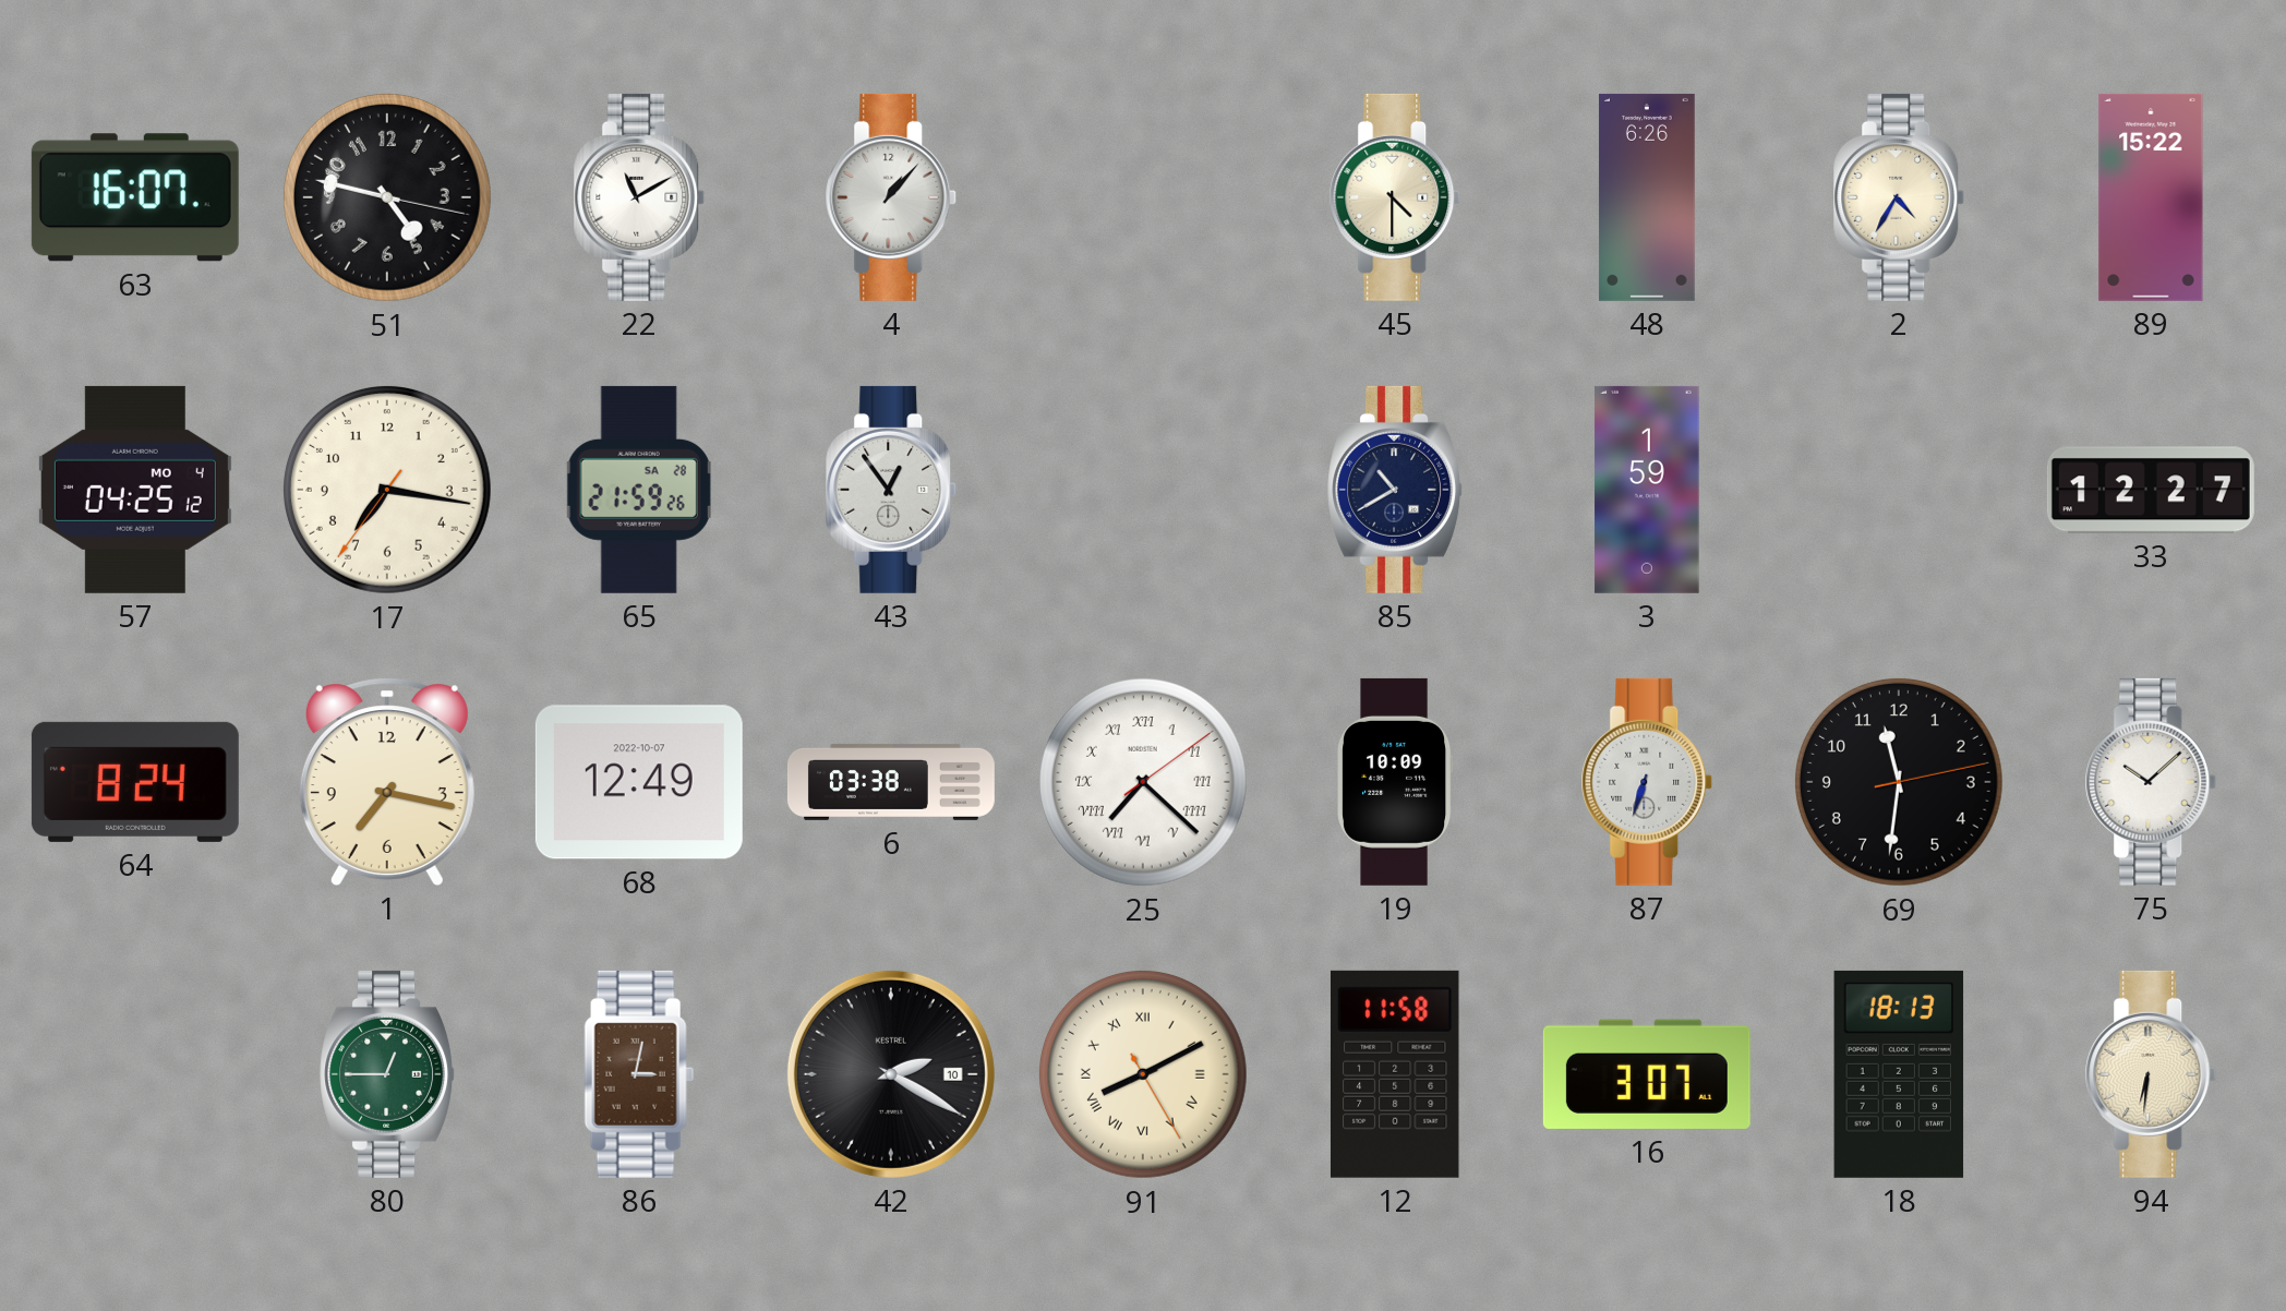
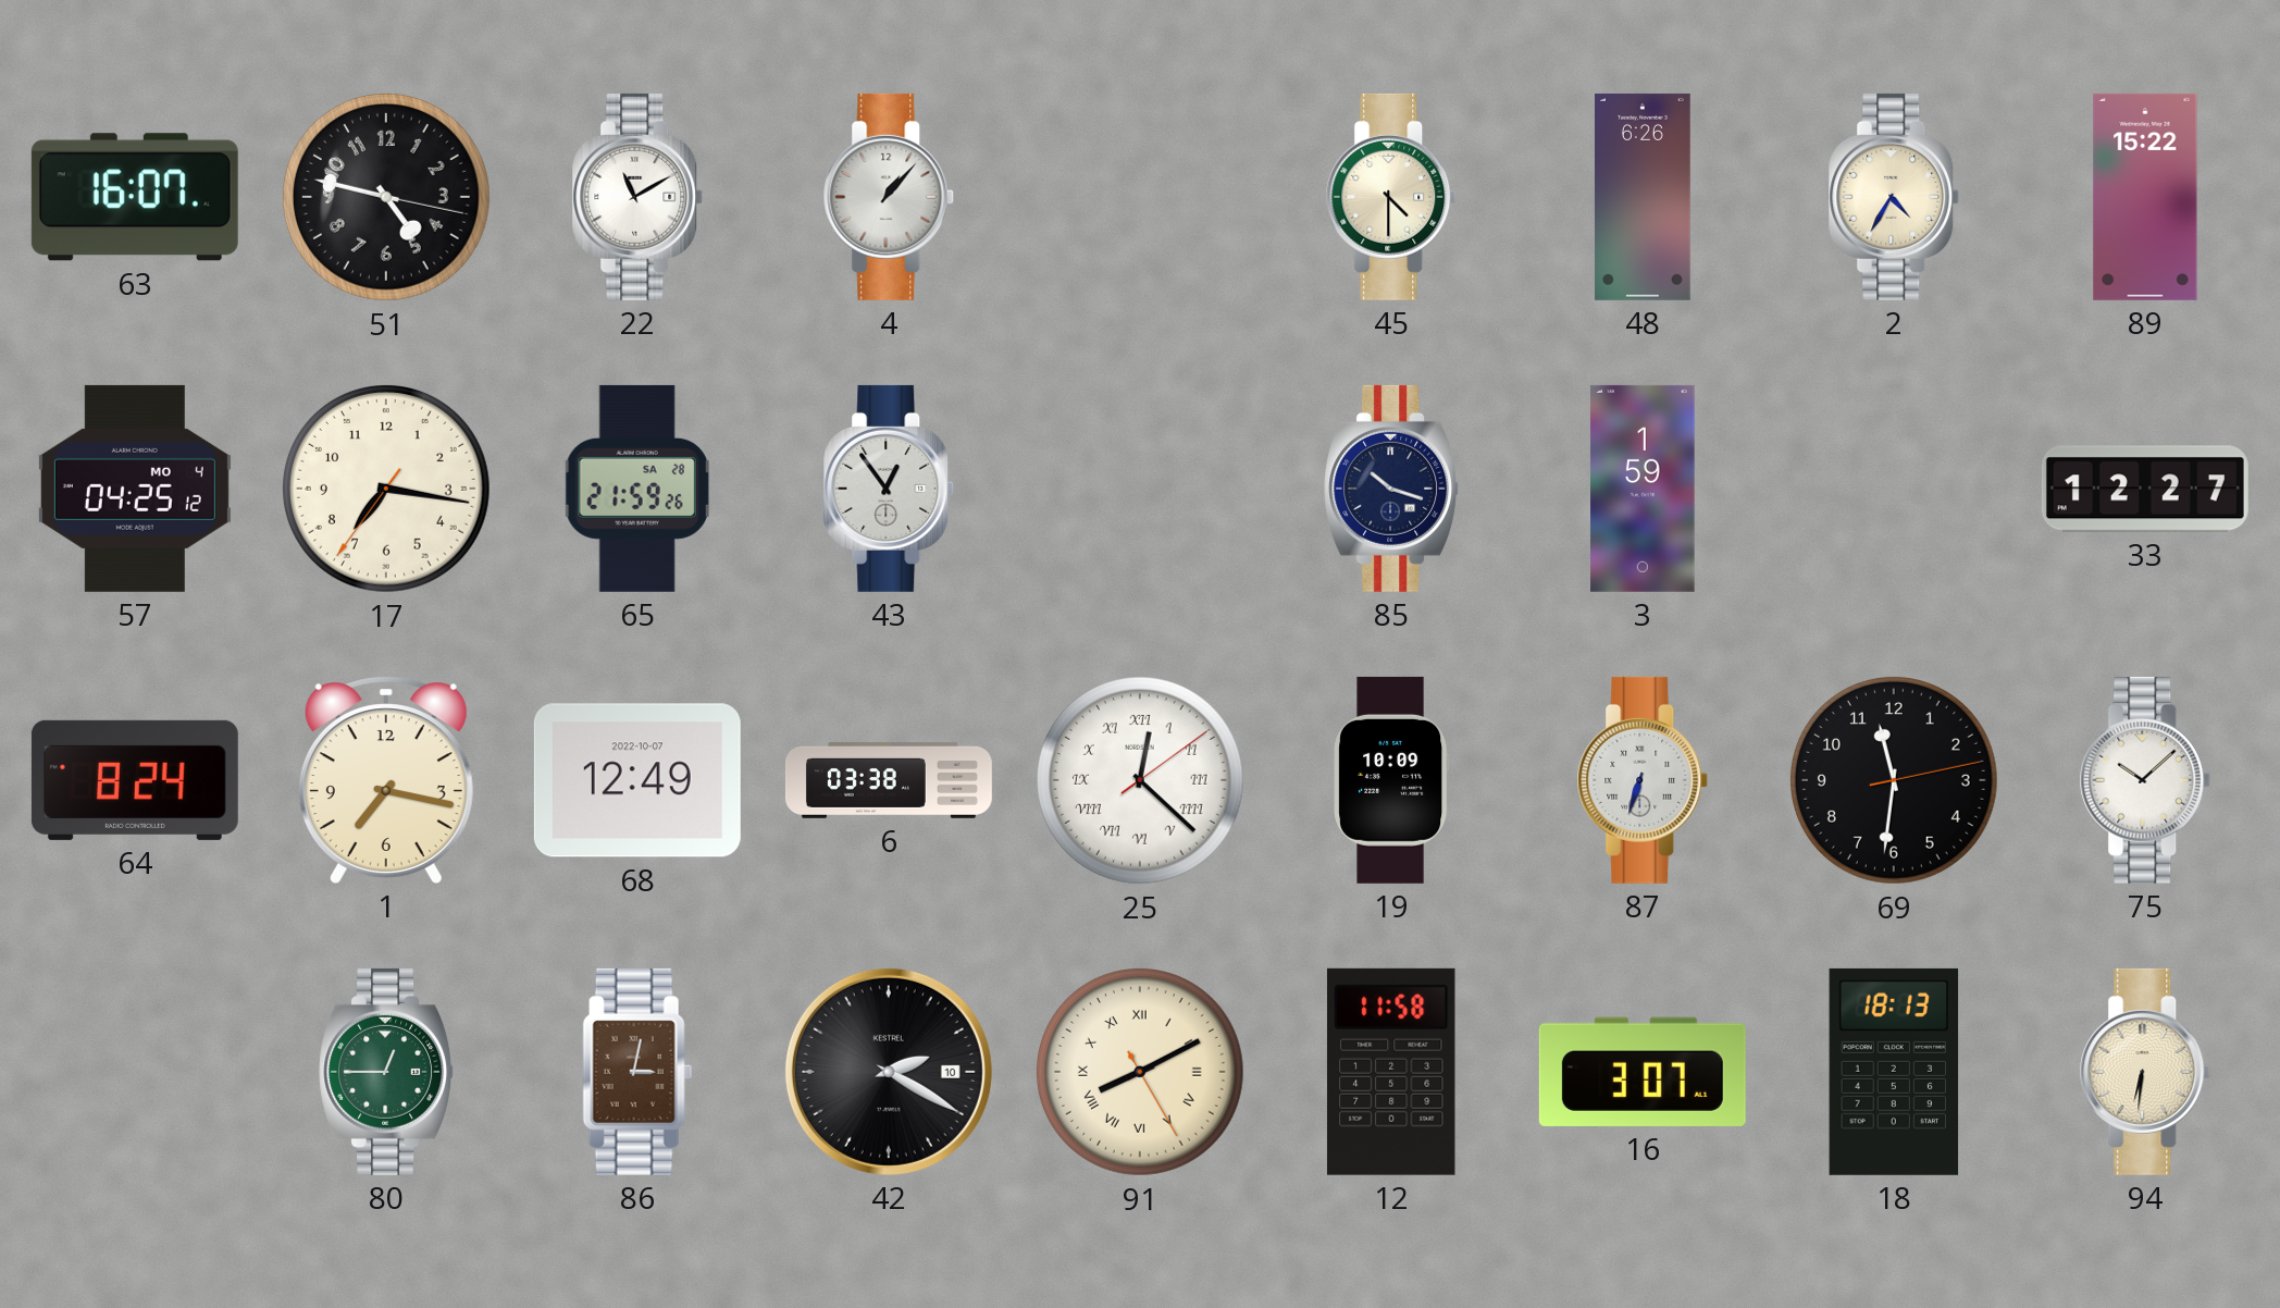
85: 10:40 -> 10:18
25: 7:22 -> 12:22
